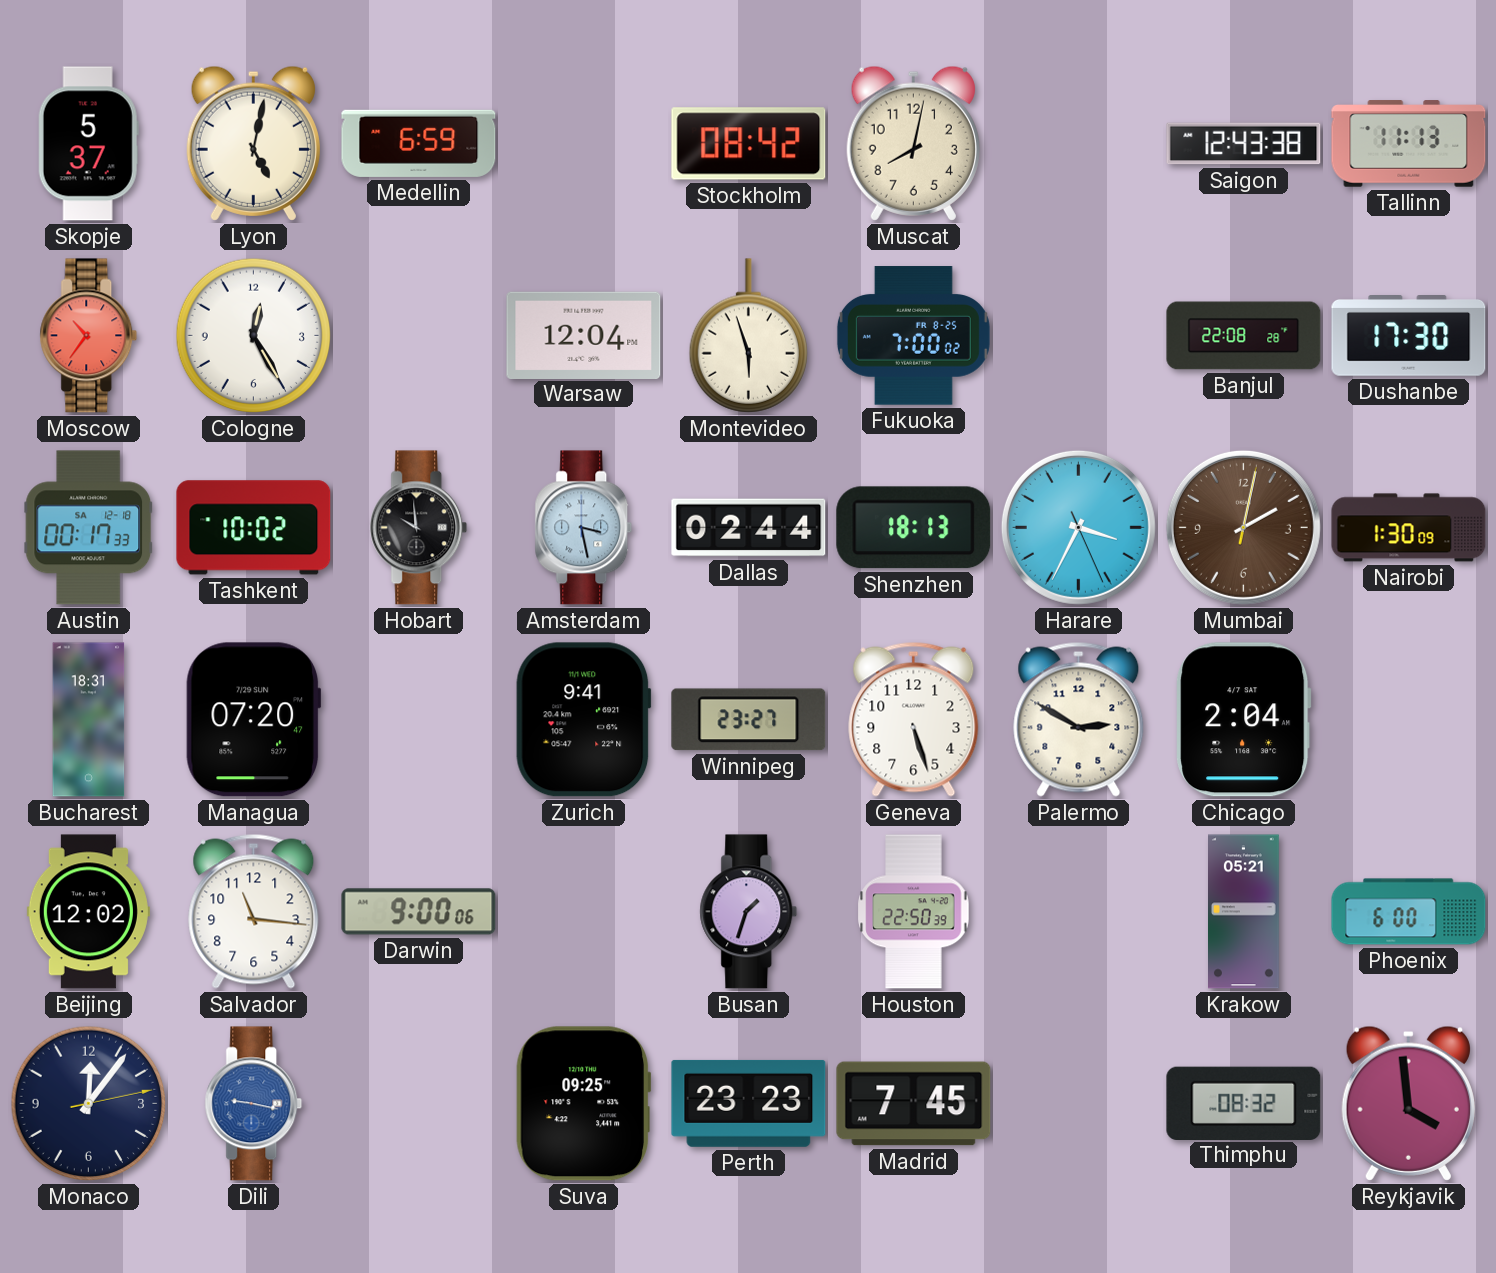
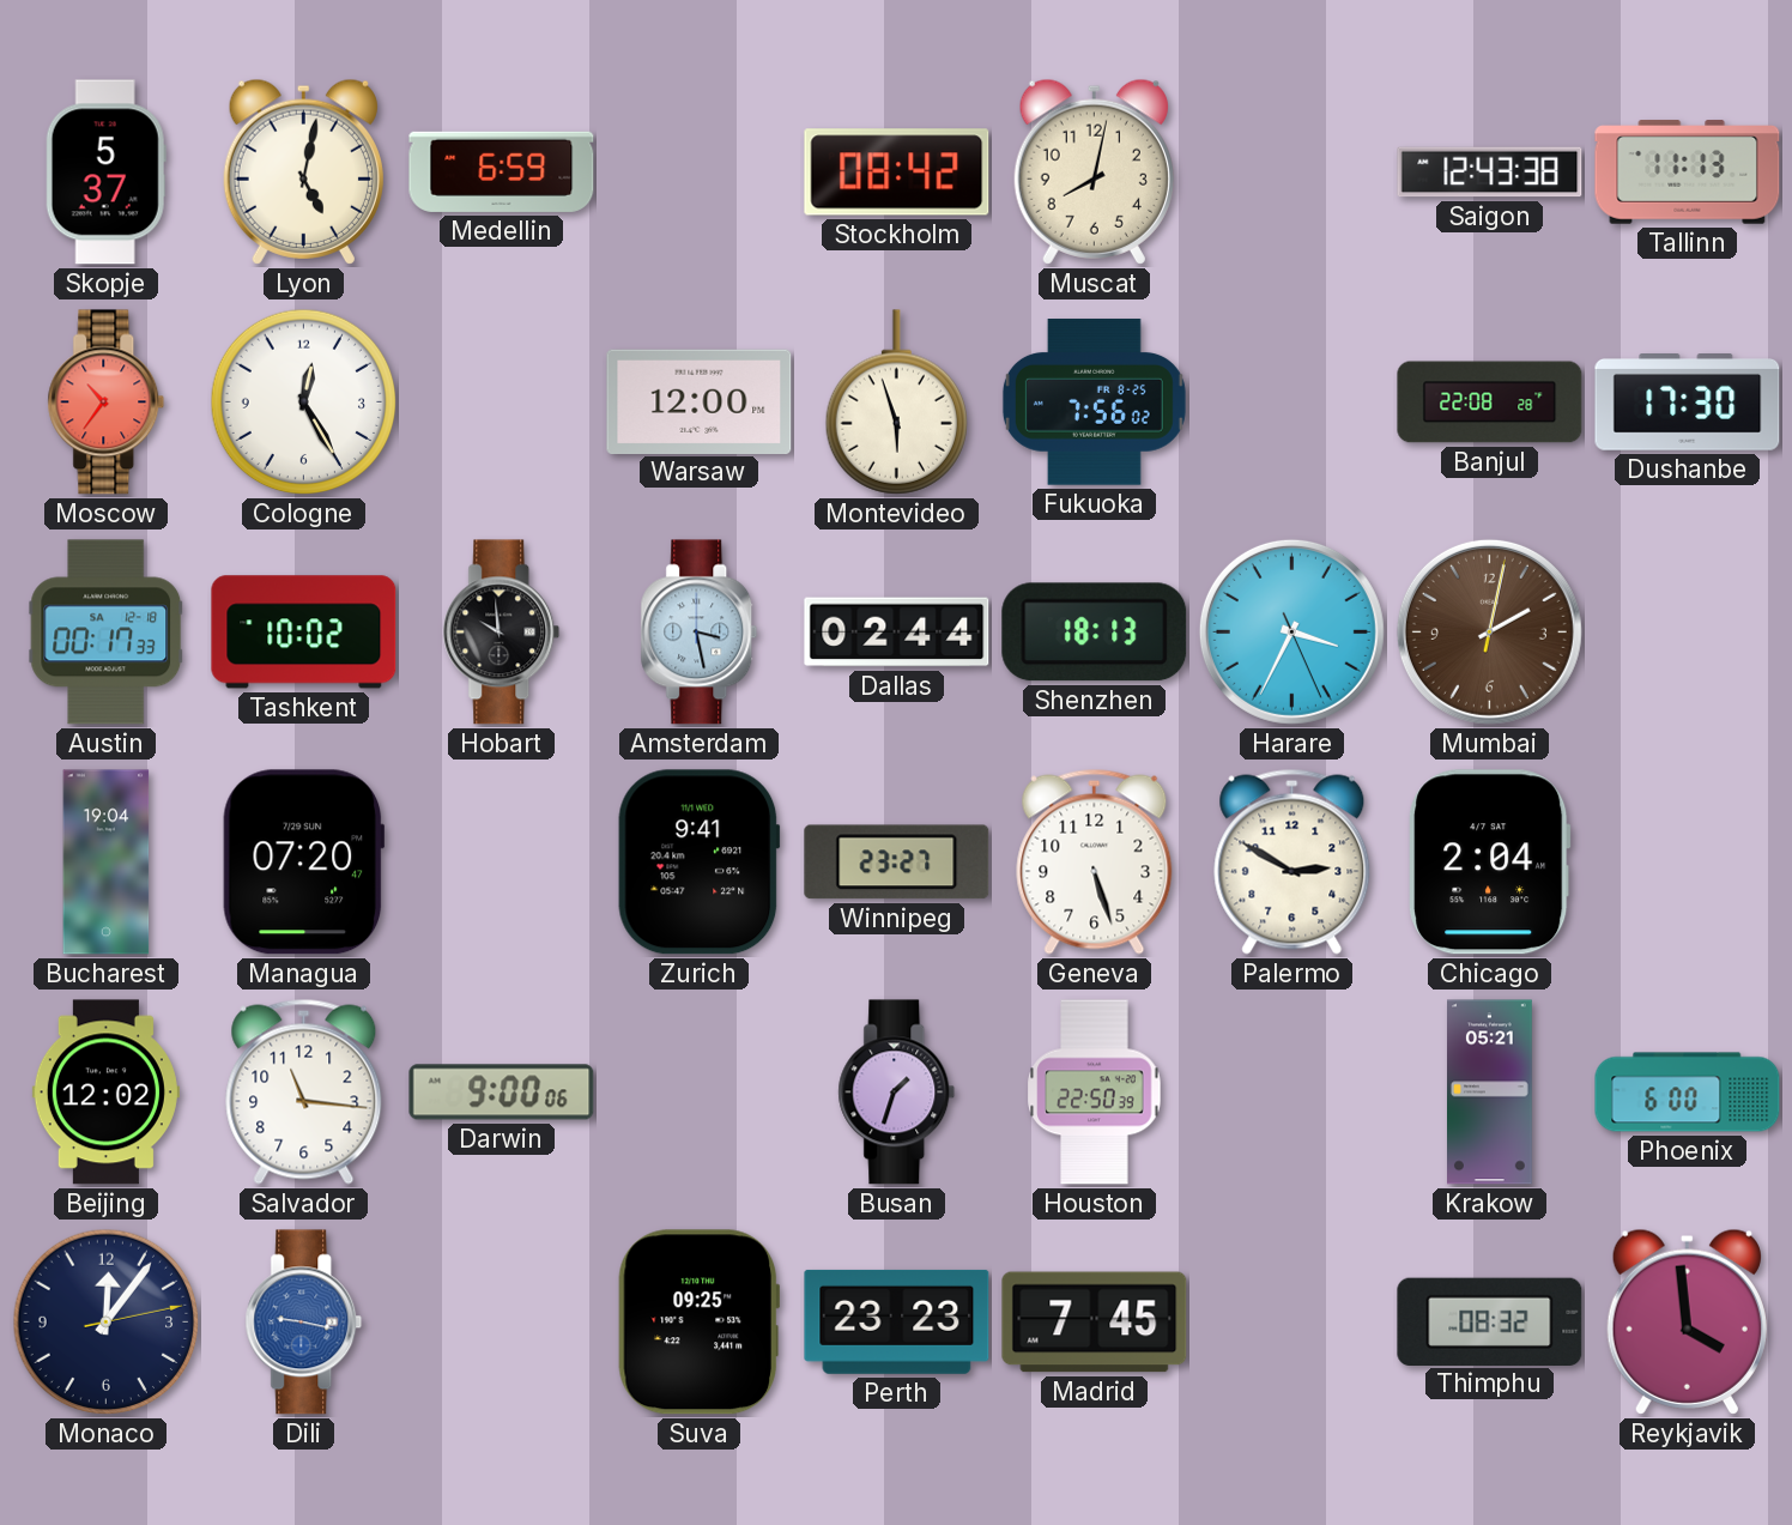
Warsaw: 12:04 -> 12:00
Fukuoka: 7:00 -> 7:56
Nairobi: 1:30 -> none
Bucharest: 18:31 -> 19:04
